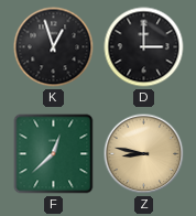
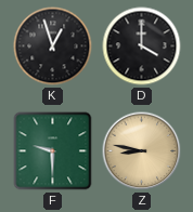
D: 3:00 -> 4:00
F: 12:38 -> 9:30
